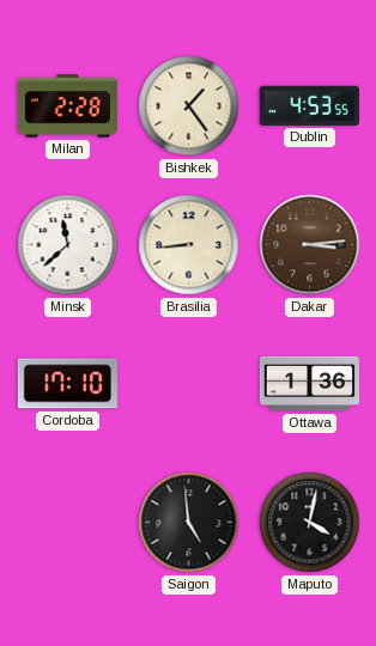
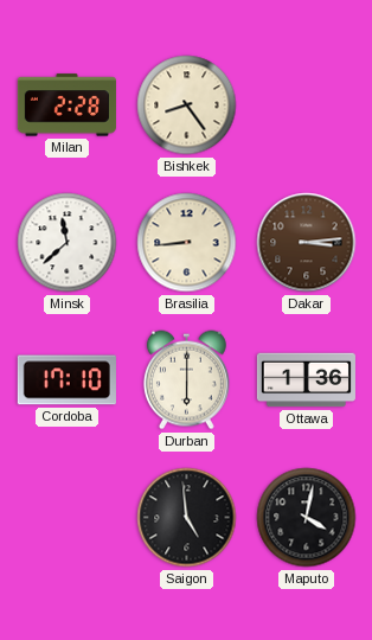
Bishkek: 1:24 -> 8:24
Dublin: 4:53 -> none
Durban: none -> 6:00
